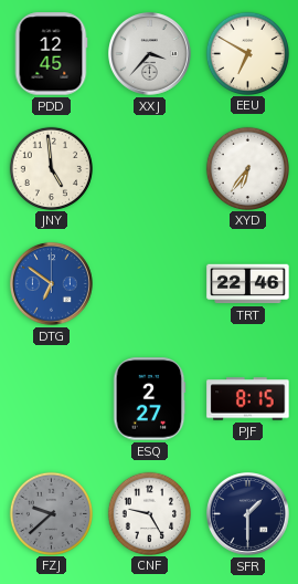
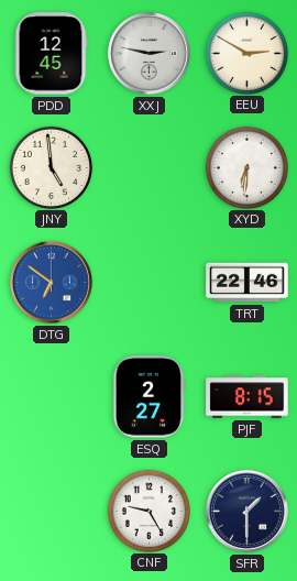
XXJ: 3:37 -> 2:47
EEU: 6:50 -> 2:50
XYD: 6:36 -> 6:31
FZJ: 9:38 -> none
